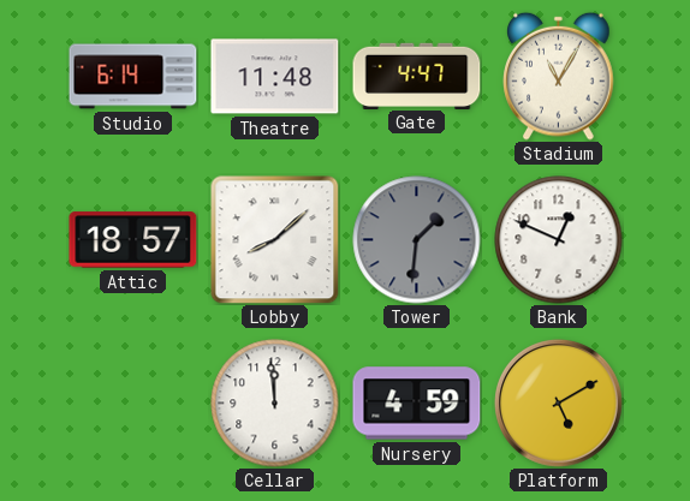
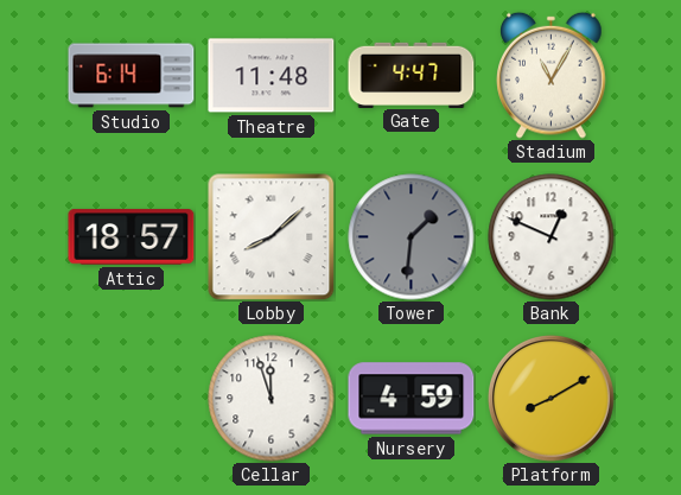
Cellar: 11:59 -> 11:57
Platform: 5:10 -> 8:10
